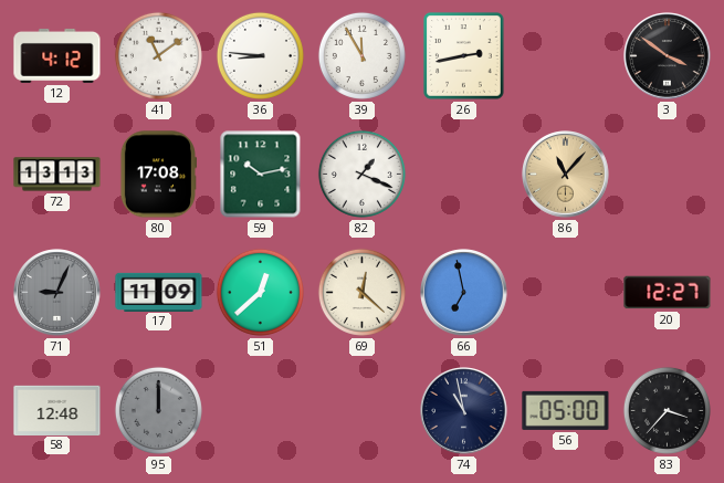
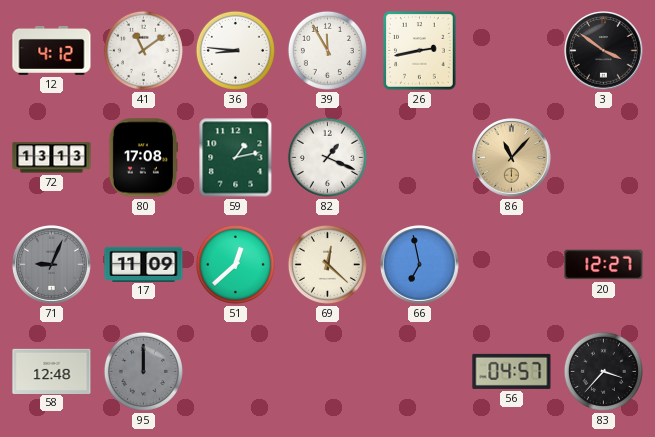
59: 10:13 -> 1:13
74: 10:58 -> none
56: 05:00 -> 04:57
